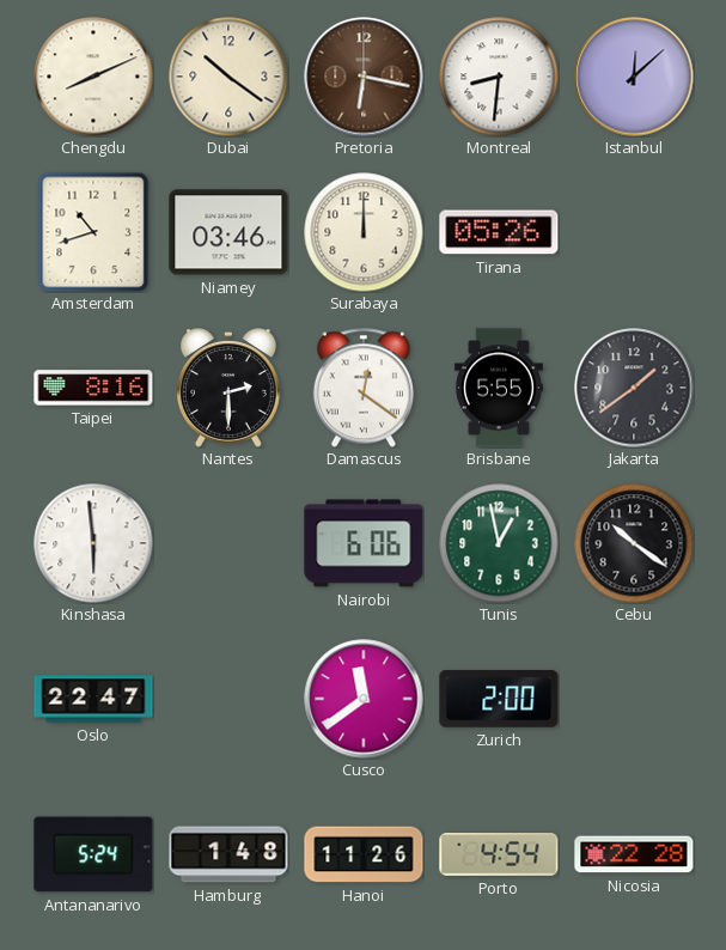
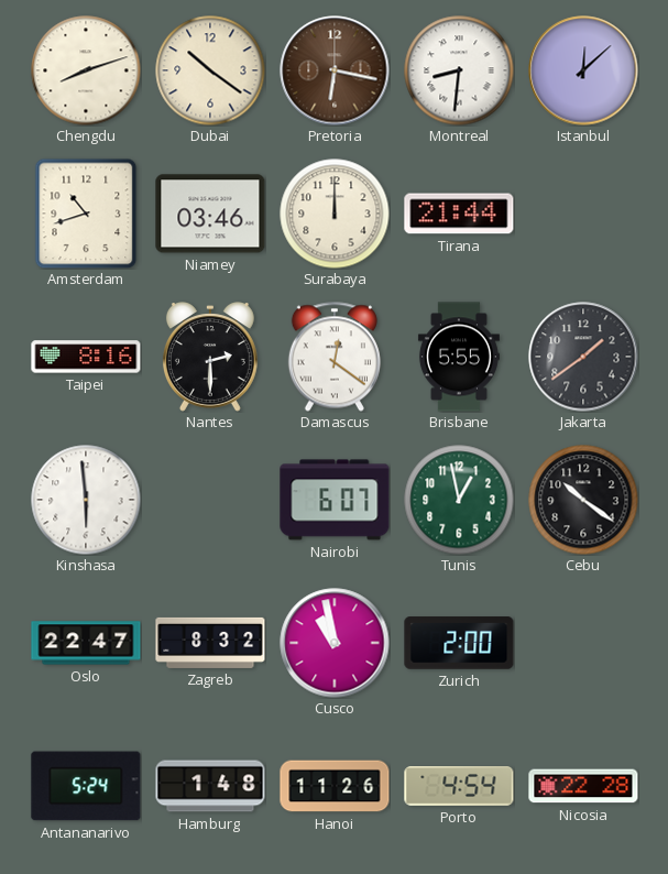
Chengdu: 8:11 -> 8:12
Tirana: 05:26 -> 21:44
Nairobi: 6:06 -> 6:07
Zagreb: none -> 8:32
Cusco: 11:39 -> 10:58
